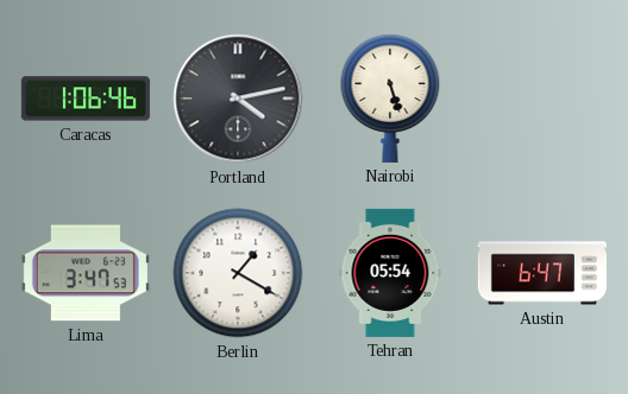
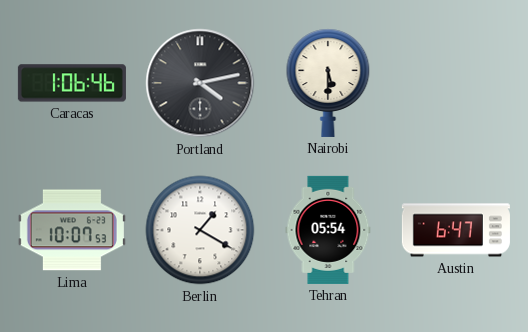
Nairobi: 5:27 -> 5:30
Lima: 3:47 -> 10:07
